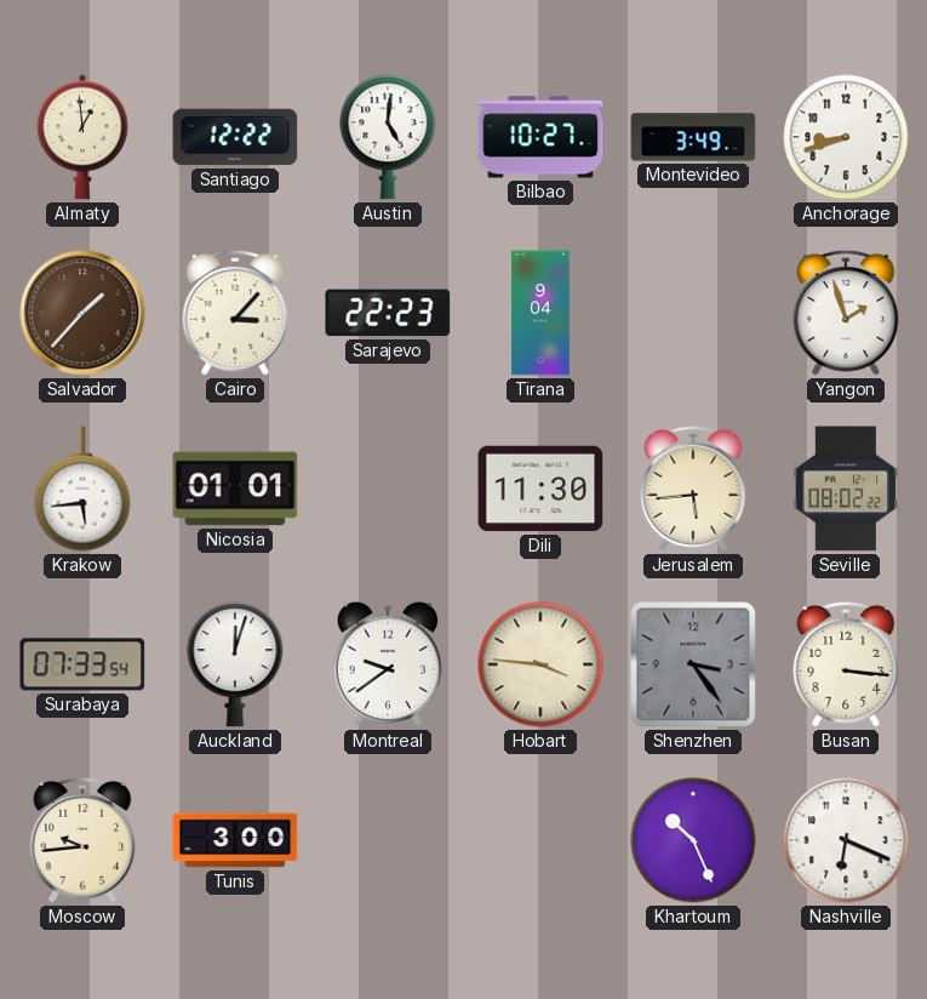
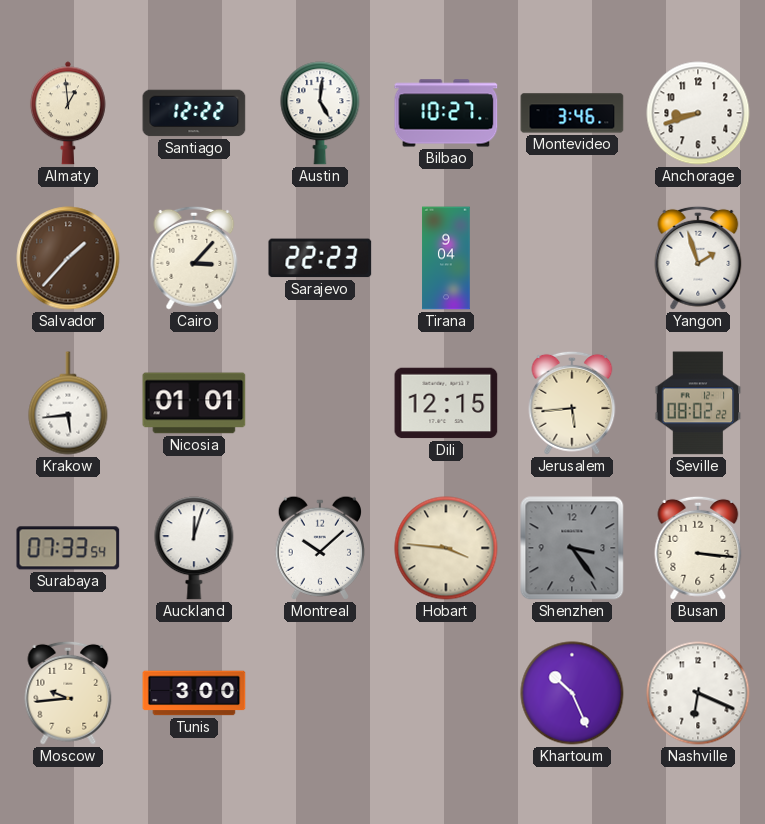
Montevideo: 3:49 -> 3:46
Dili: 11:30 -> 12:15
Montreal: 9:39 -> 10:08
